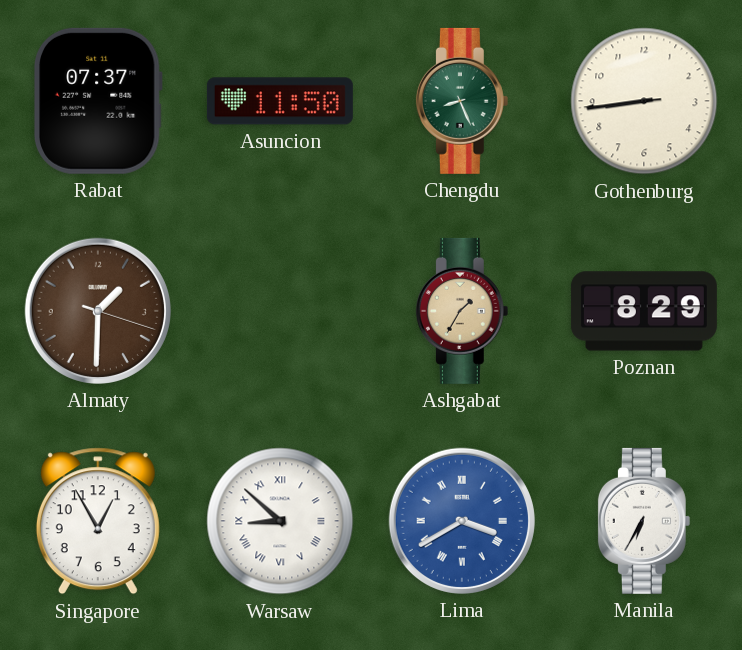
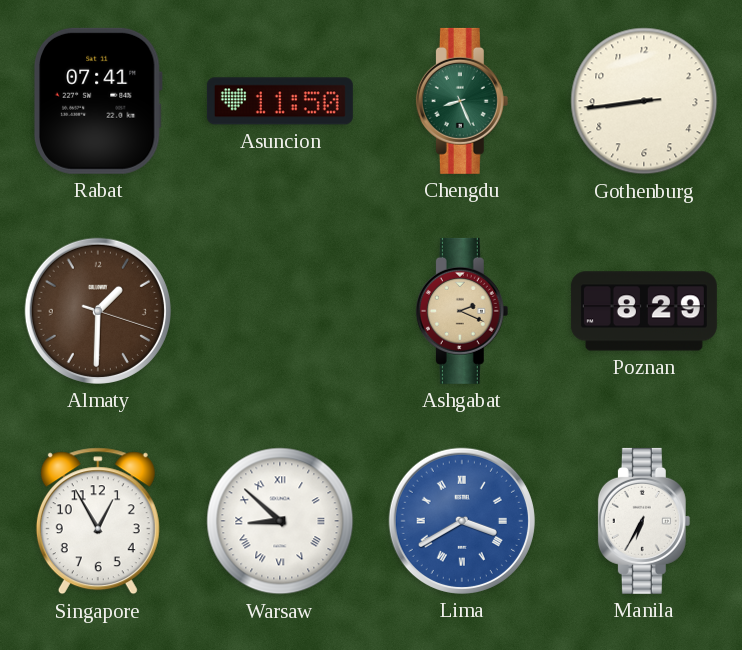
Rabat: 07:37 -> 07:41
Ashgabat: 1:35 -> 2:19
